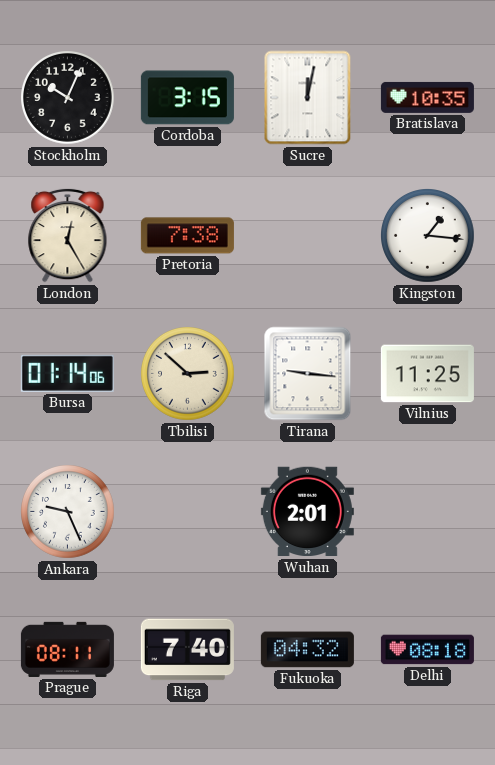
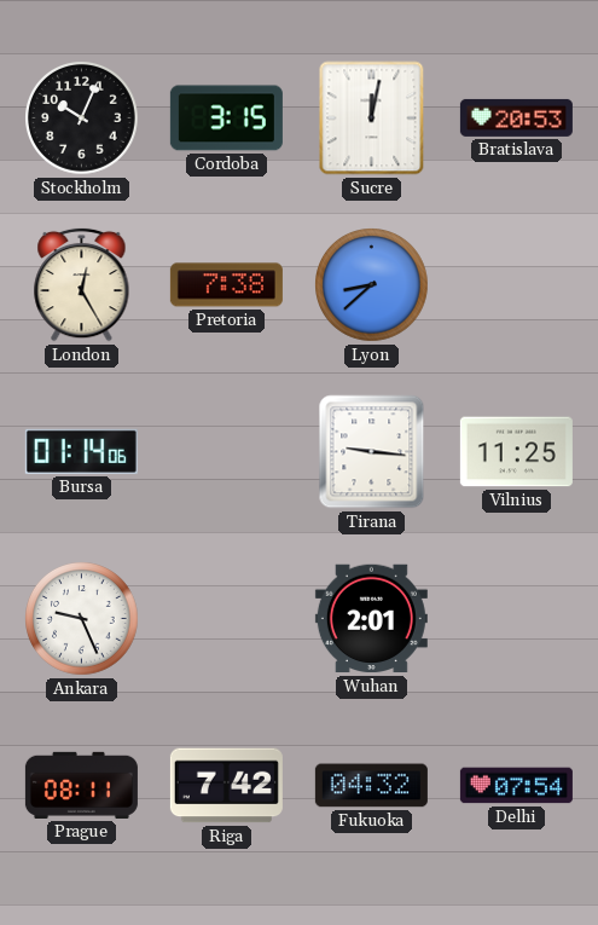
Bratislava: 10:35 -> 20:53
Lyon: none -> 8:38
Kingston: 1:16 -> none
Tbilisi: 2:52 -> none
Riga: 7:40 -> 7:42
Delhi: 08:18 -> 07:54
